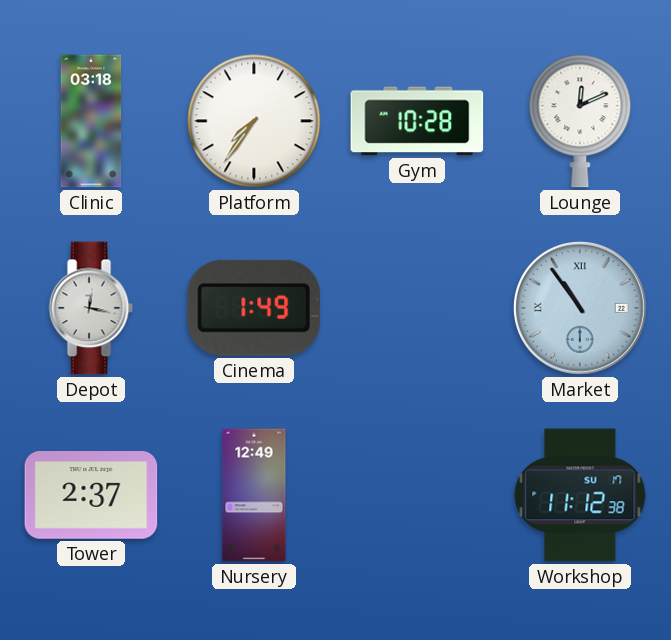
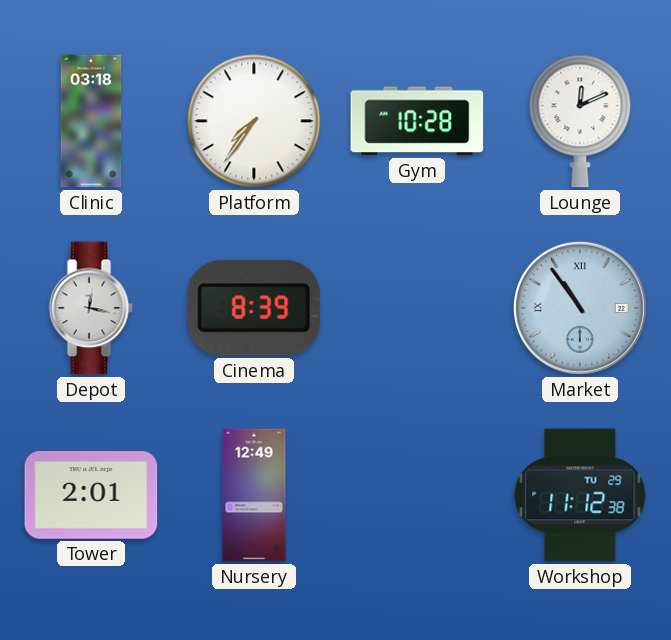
Cinema: 1:49 -> 8:39
Tower: 2:37 -> 2:01
Workshop date: SU 17 -> TU 29
